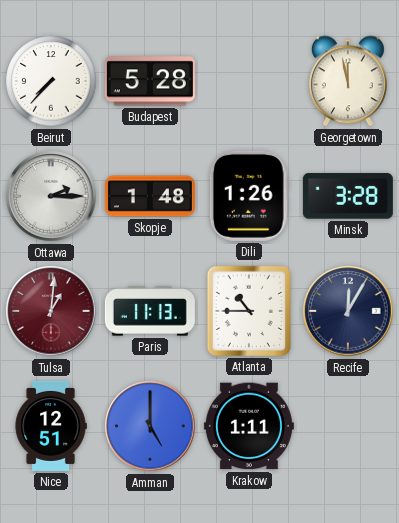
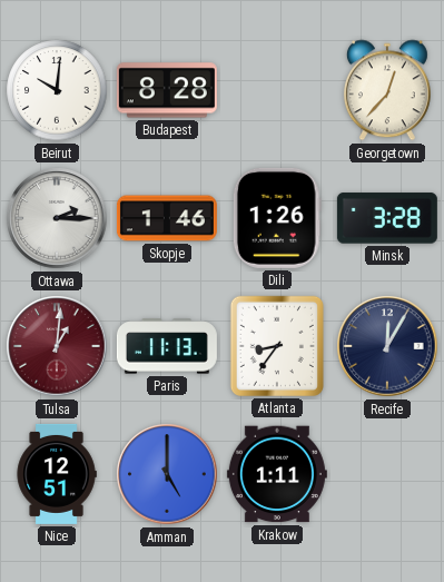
Beirut: 7:37 -> 10:01
Budapest: 5:28 -> 8:28
Georgetown: 11:58 -> 12:37
Skopje: 1:48 -> 1:46
Atlanta: 10:45 -> 8:36
